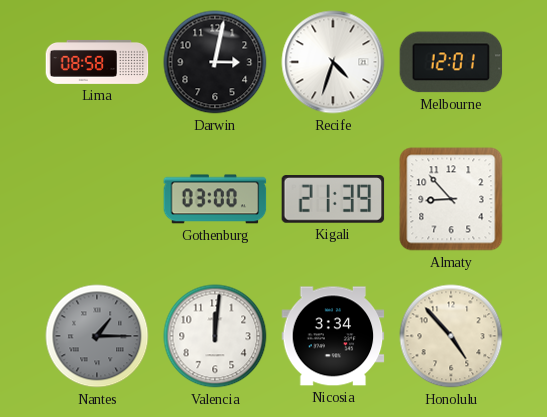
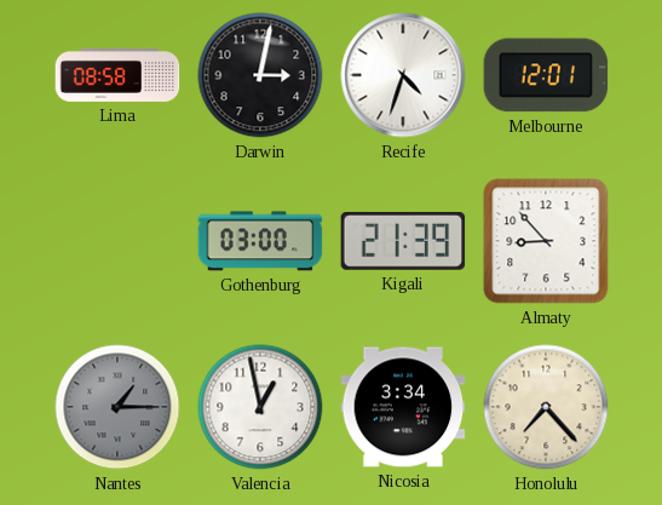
Valencia: 12:01 -> 12:58
Honolulu: 4:53 -> 7:23
